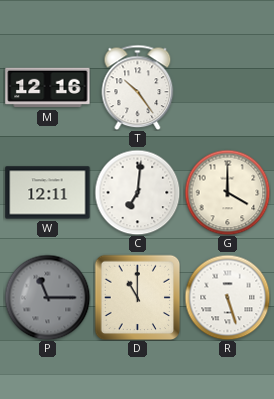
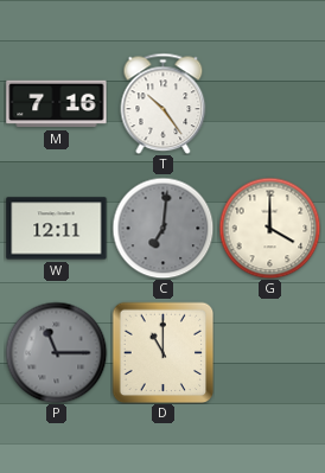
M: 12:16 -> 7:16
C dial: white -> grey
R: 5:27 -> none
